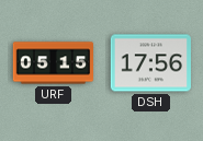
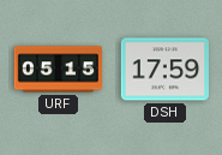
DSH: 17:56 -> 17:59
